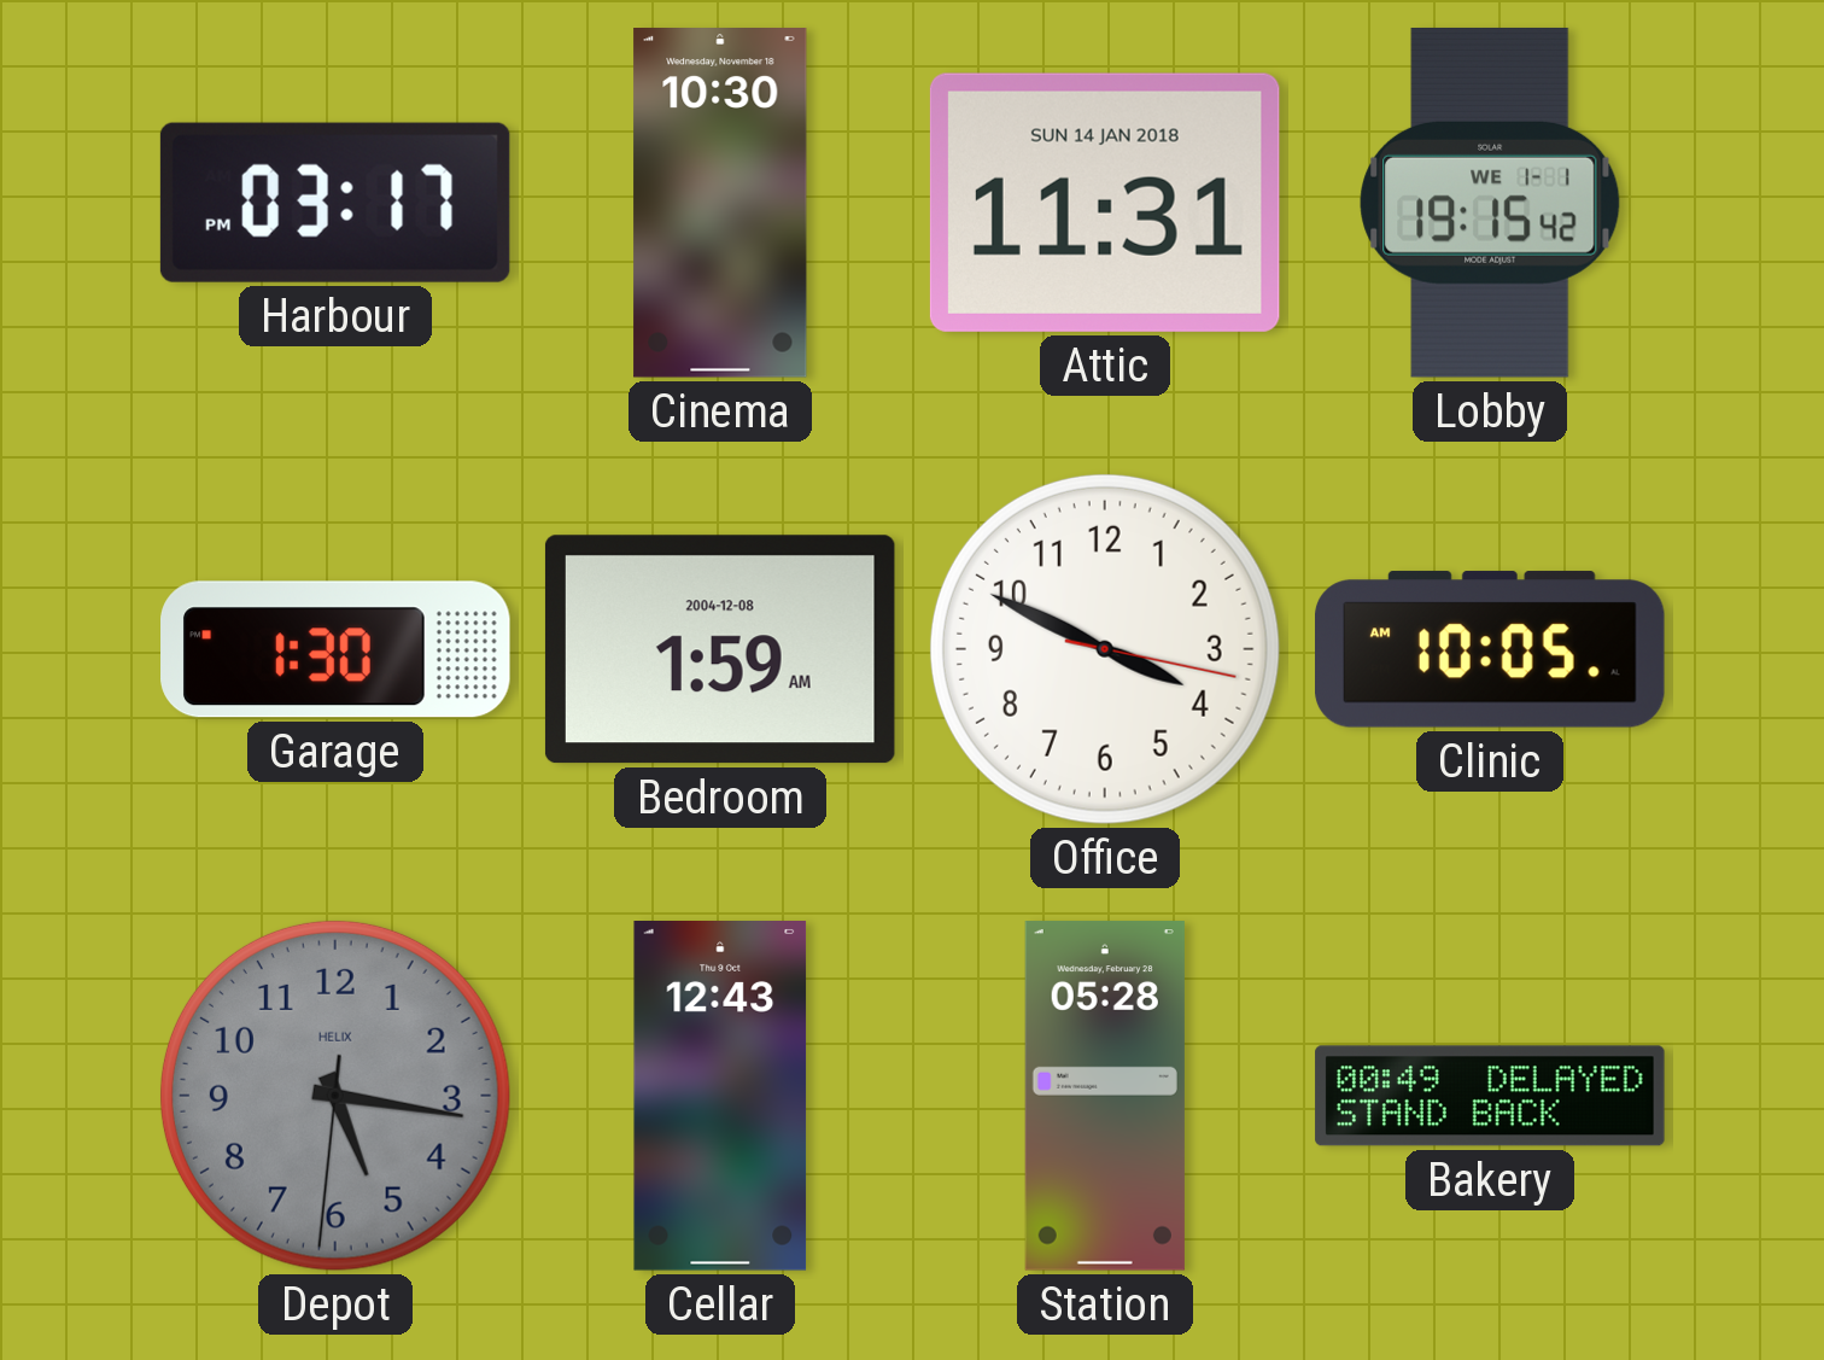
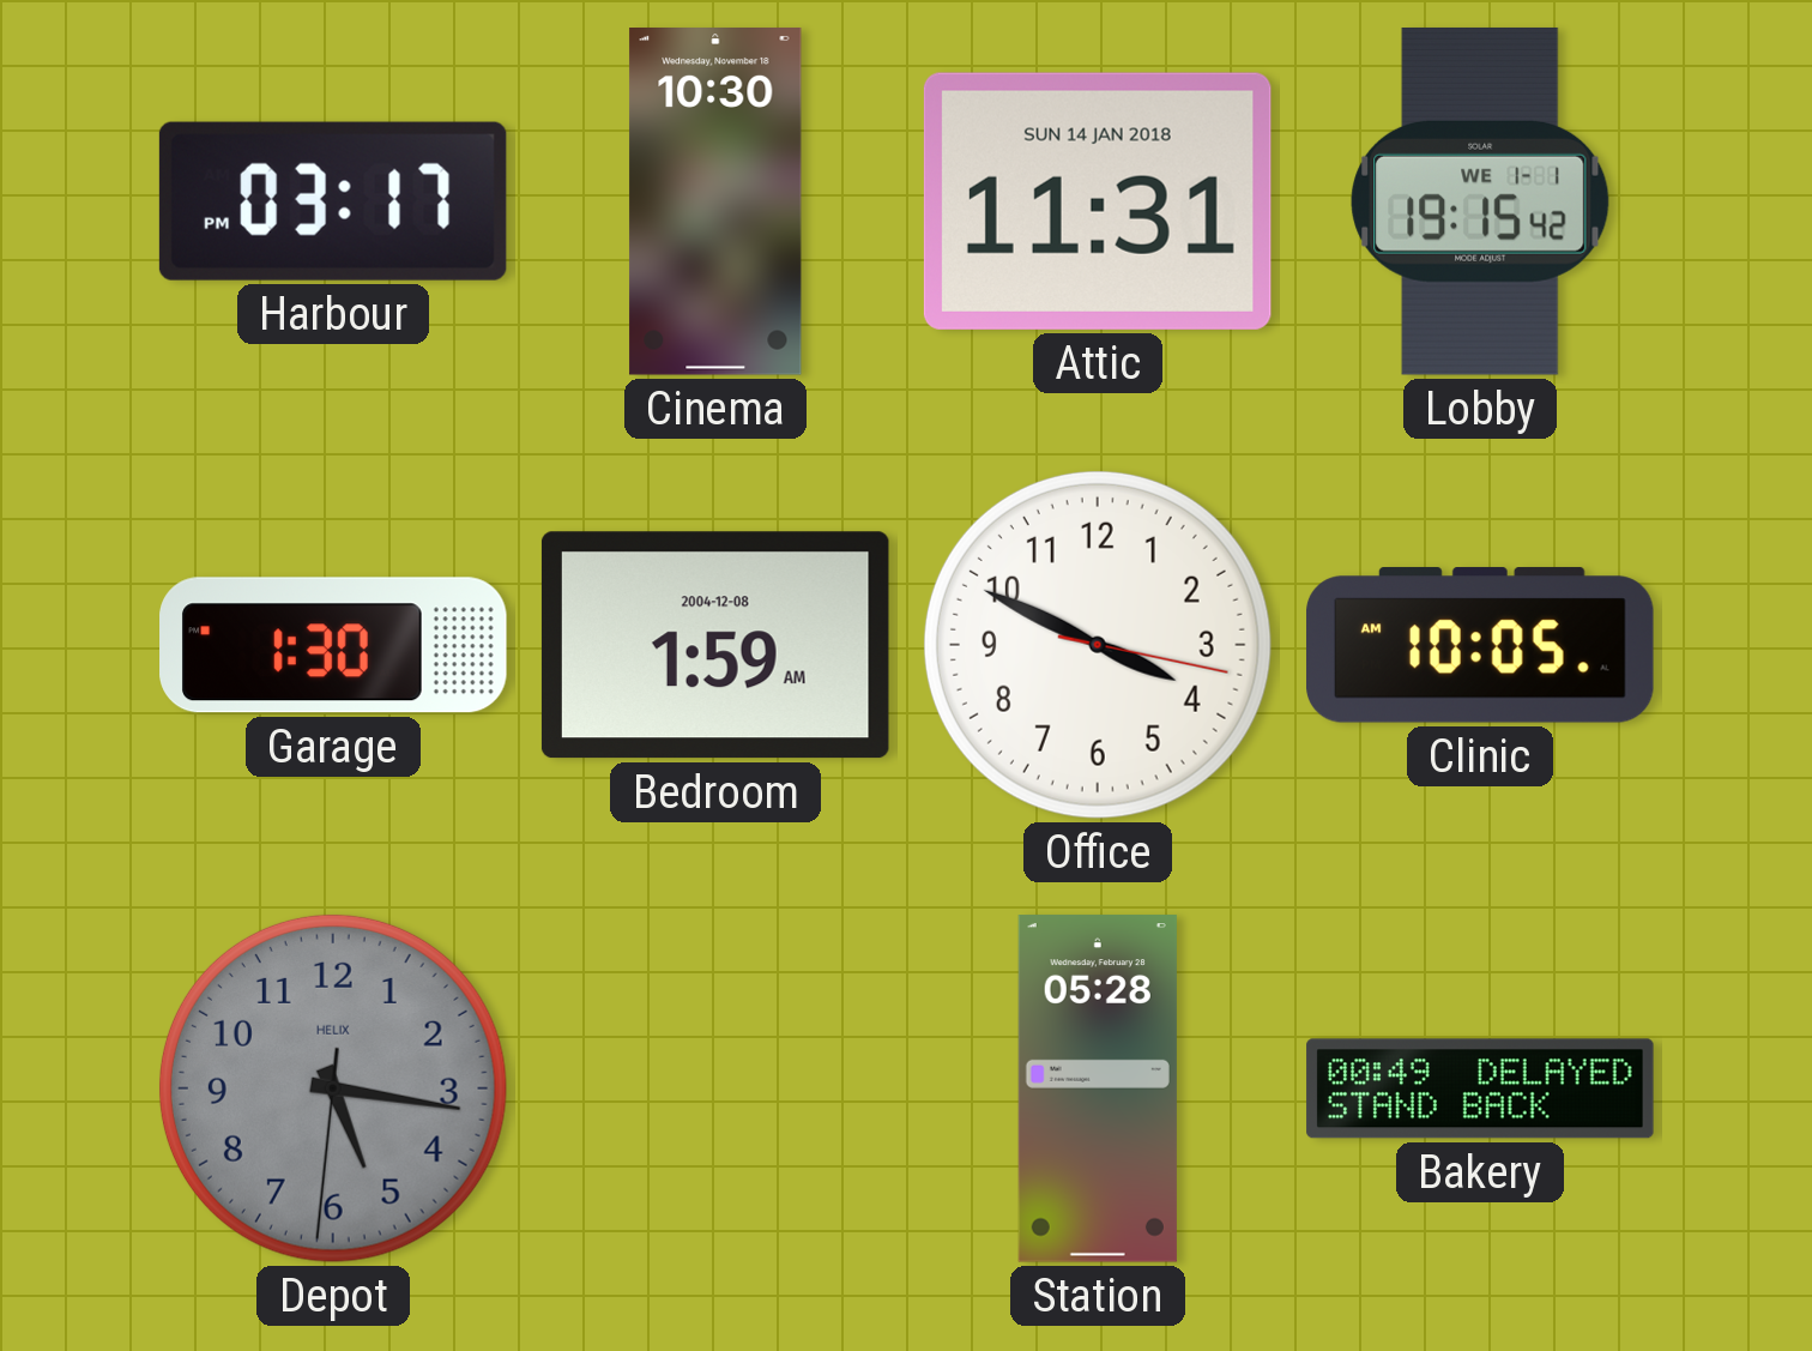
Cellar: 12:43 -> none
